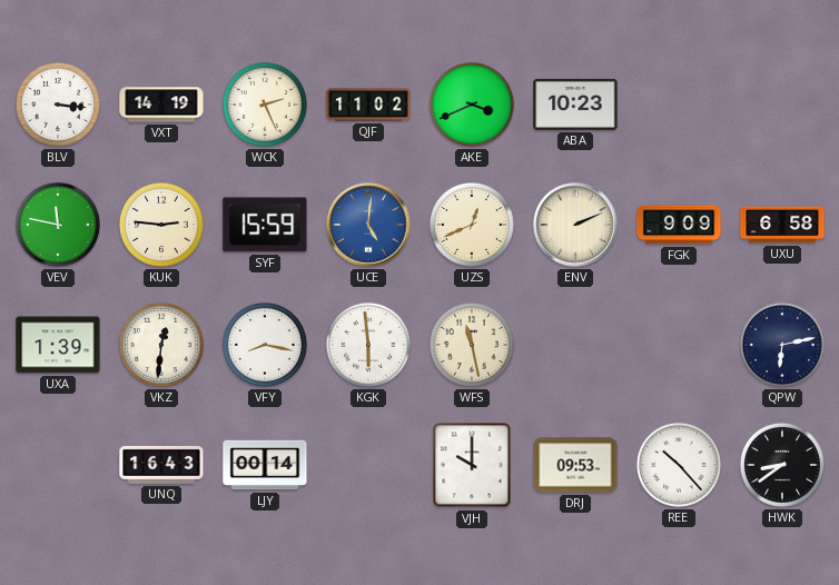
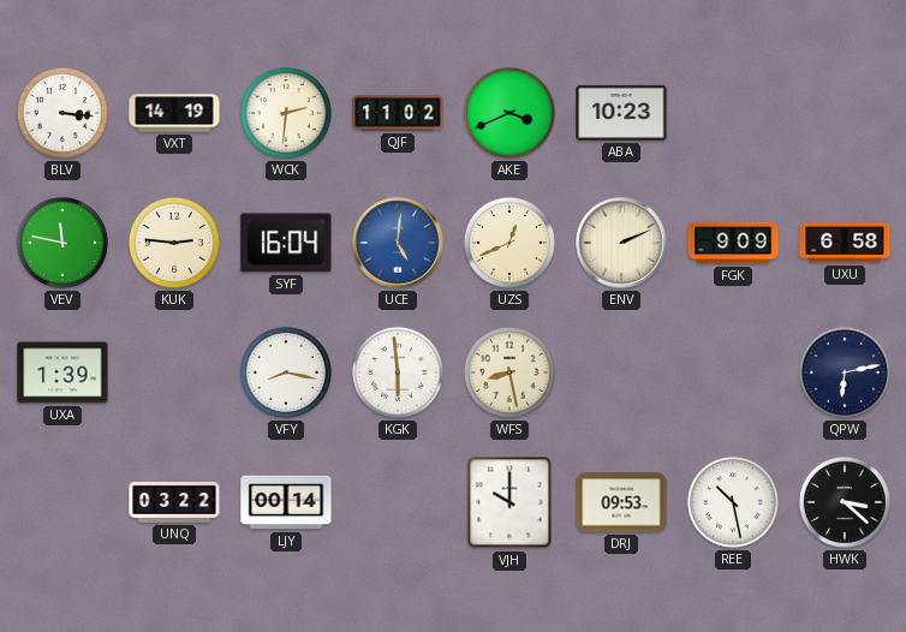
WCK: 2:26 -> 2:31
SYF: 15:59 -> 16:04
VKZ: 12:31 -> none
WFS: 11:28 -> 8:28
UNQ: 16:43 -> 03:22
REE: 10:23 -> 10:28
HWK: 8:39 -> 3:22
